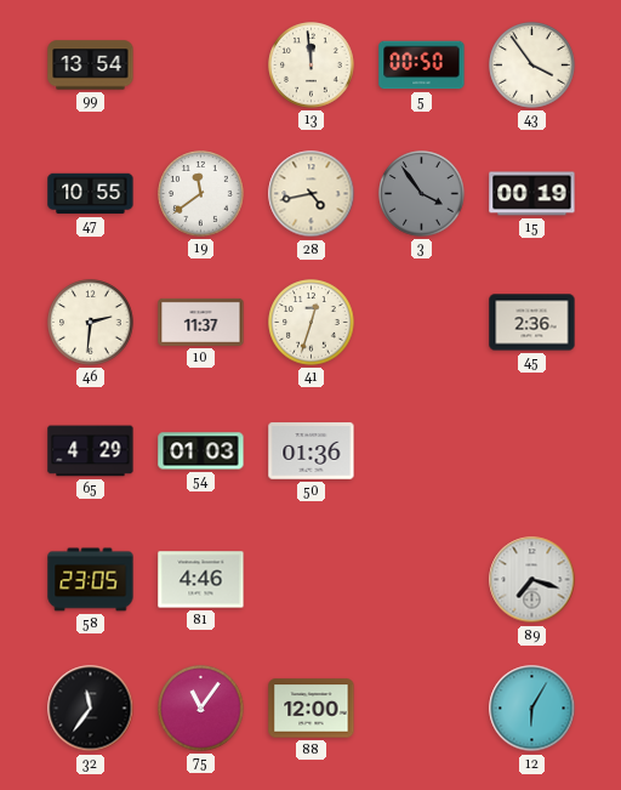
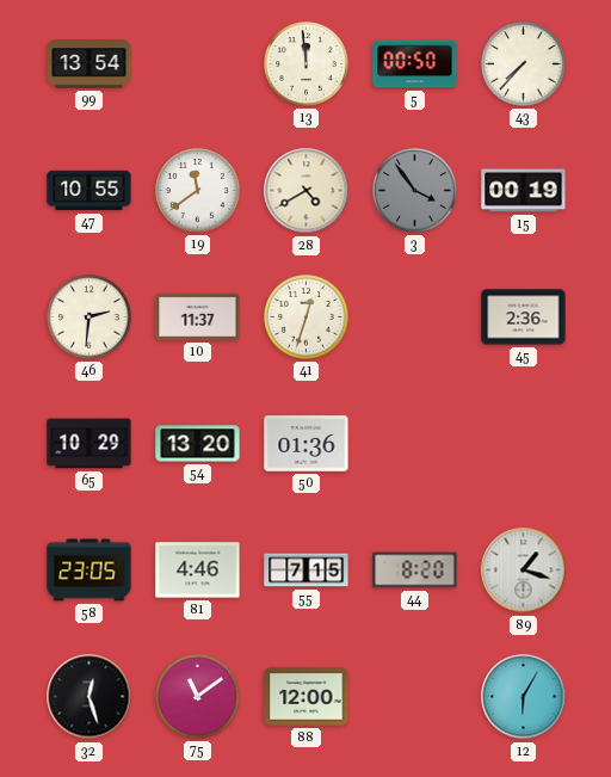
43: 3:54 -> 7:37
28: 4:43 -> 4:40
65: 4:29 -> 10:29
54: 01:03 -> 13:20
55: none -> 7:15
44: none -> 8:20
89: 7:18 -> 1:18
32: 11:36 -> 12:27
75: 11:06 -> 11:09
